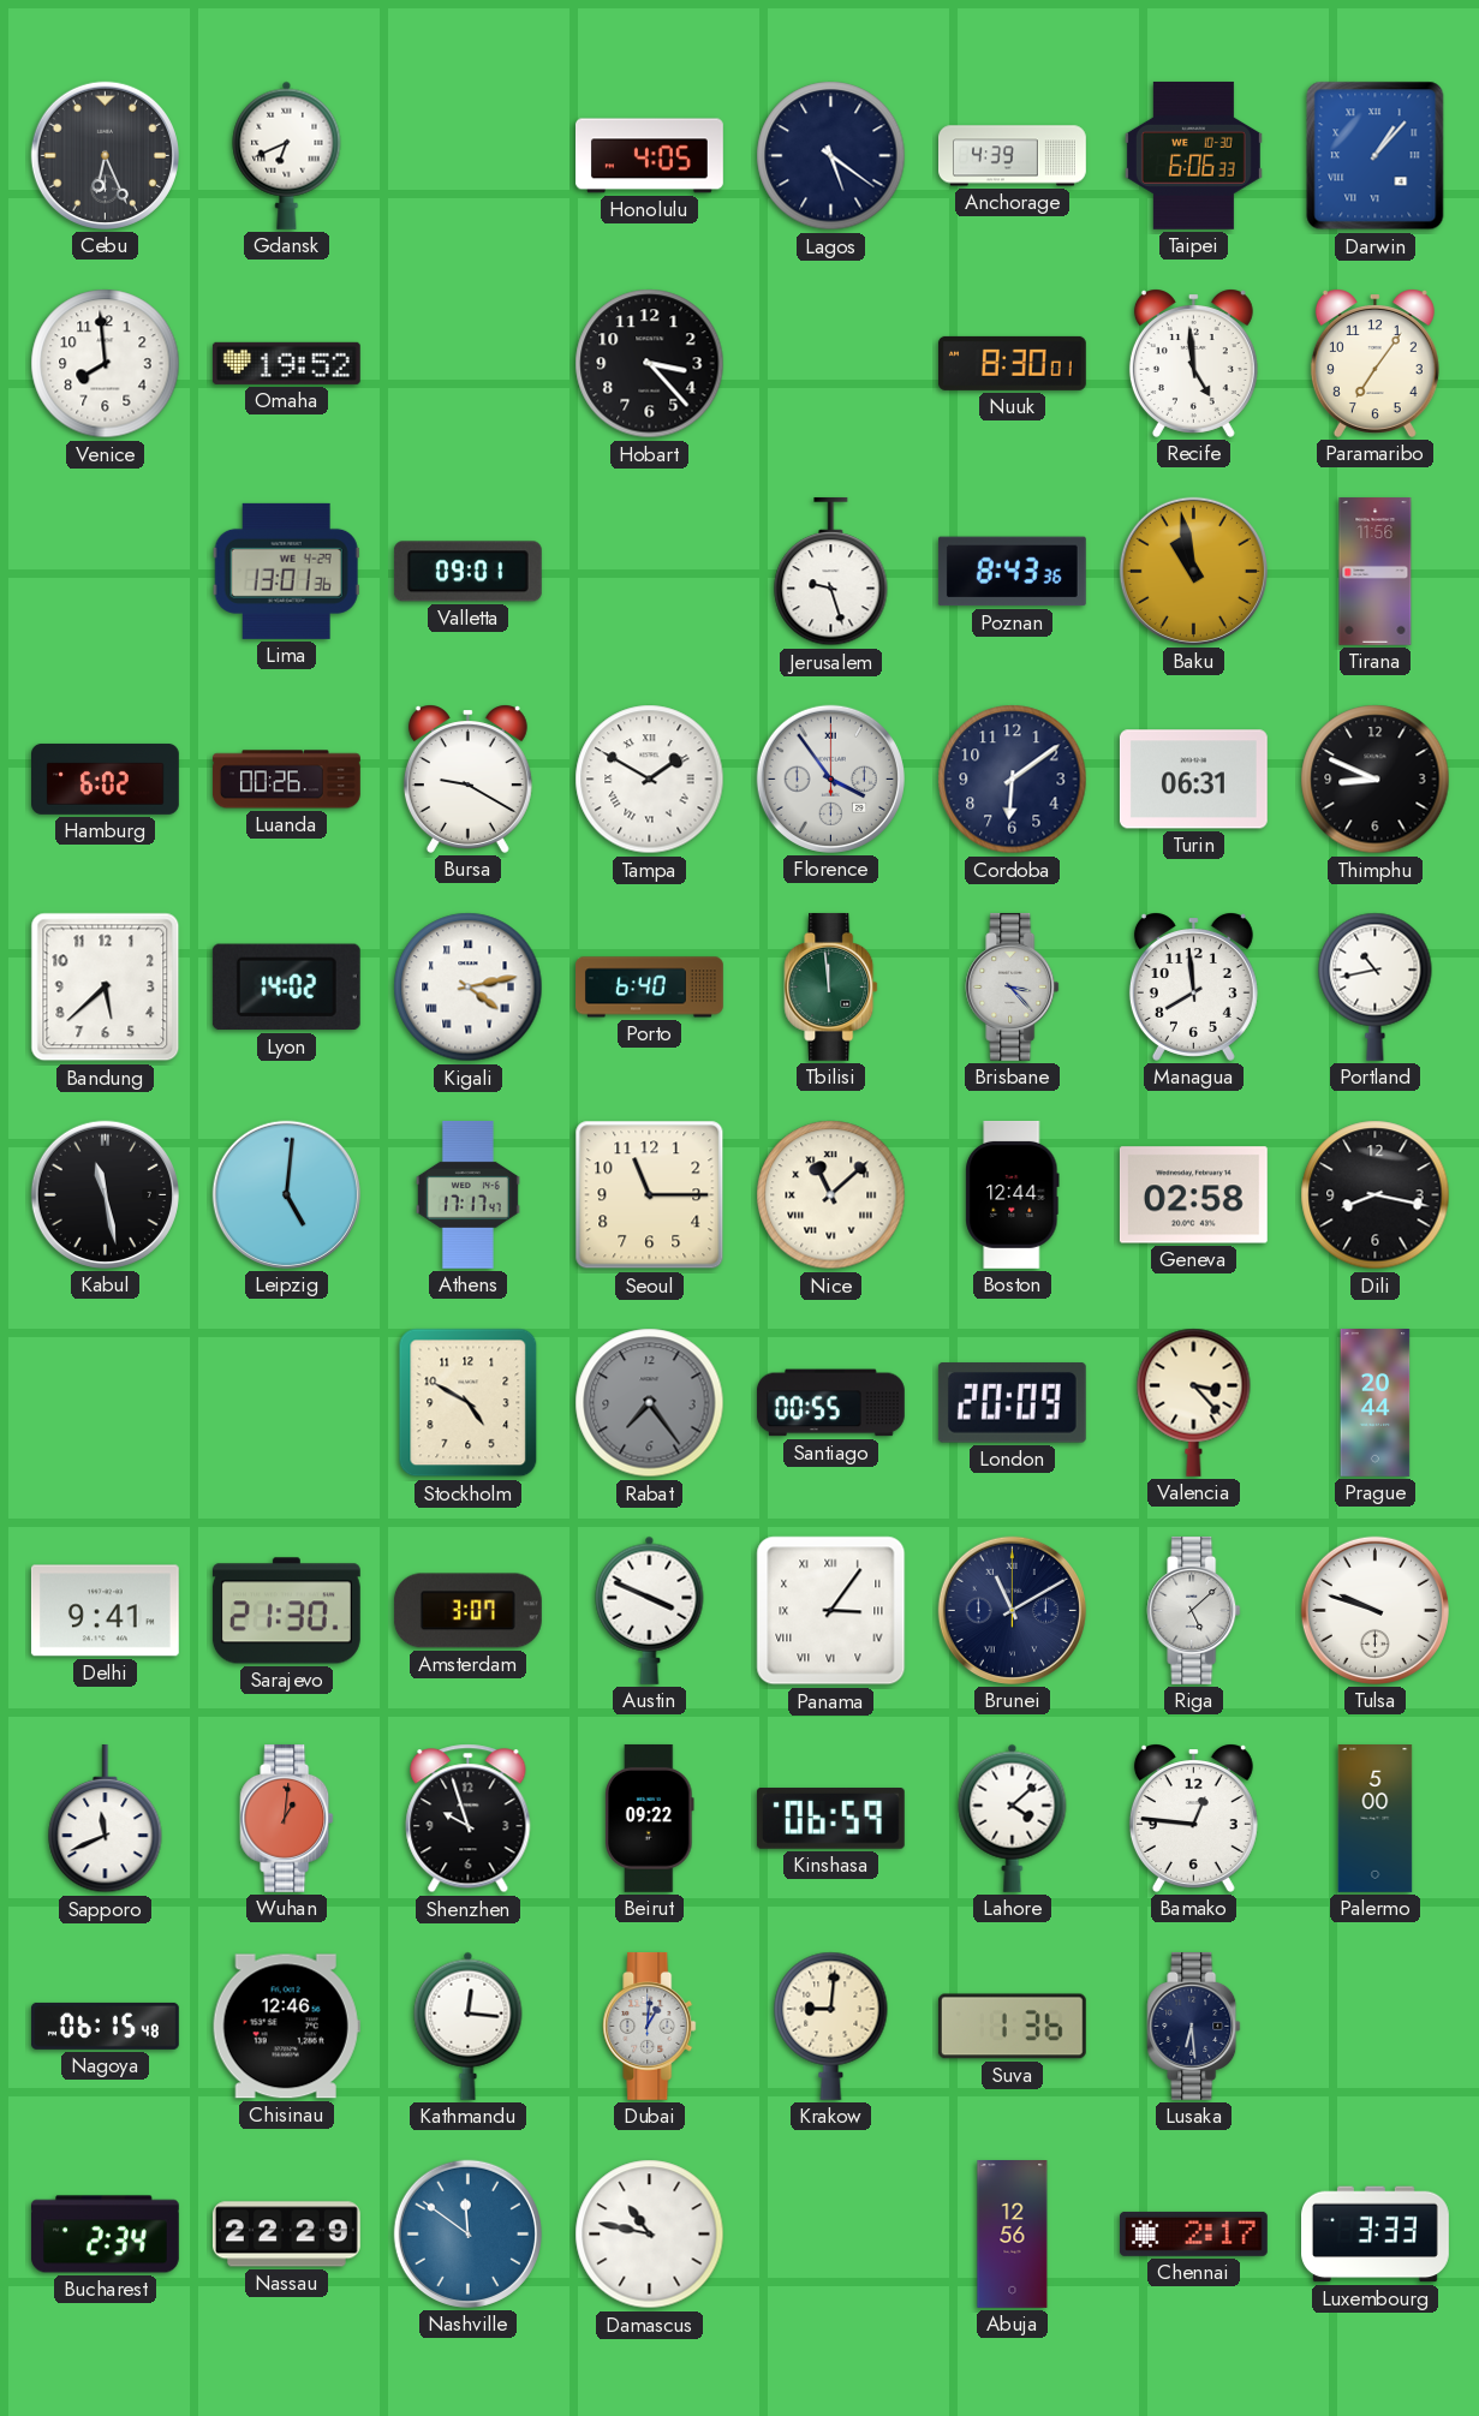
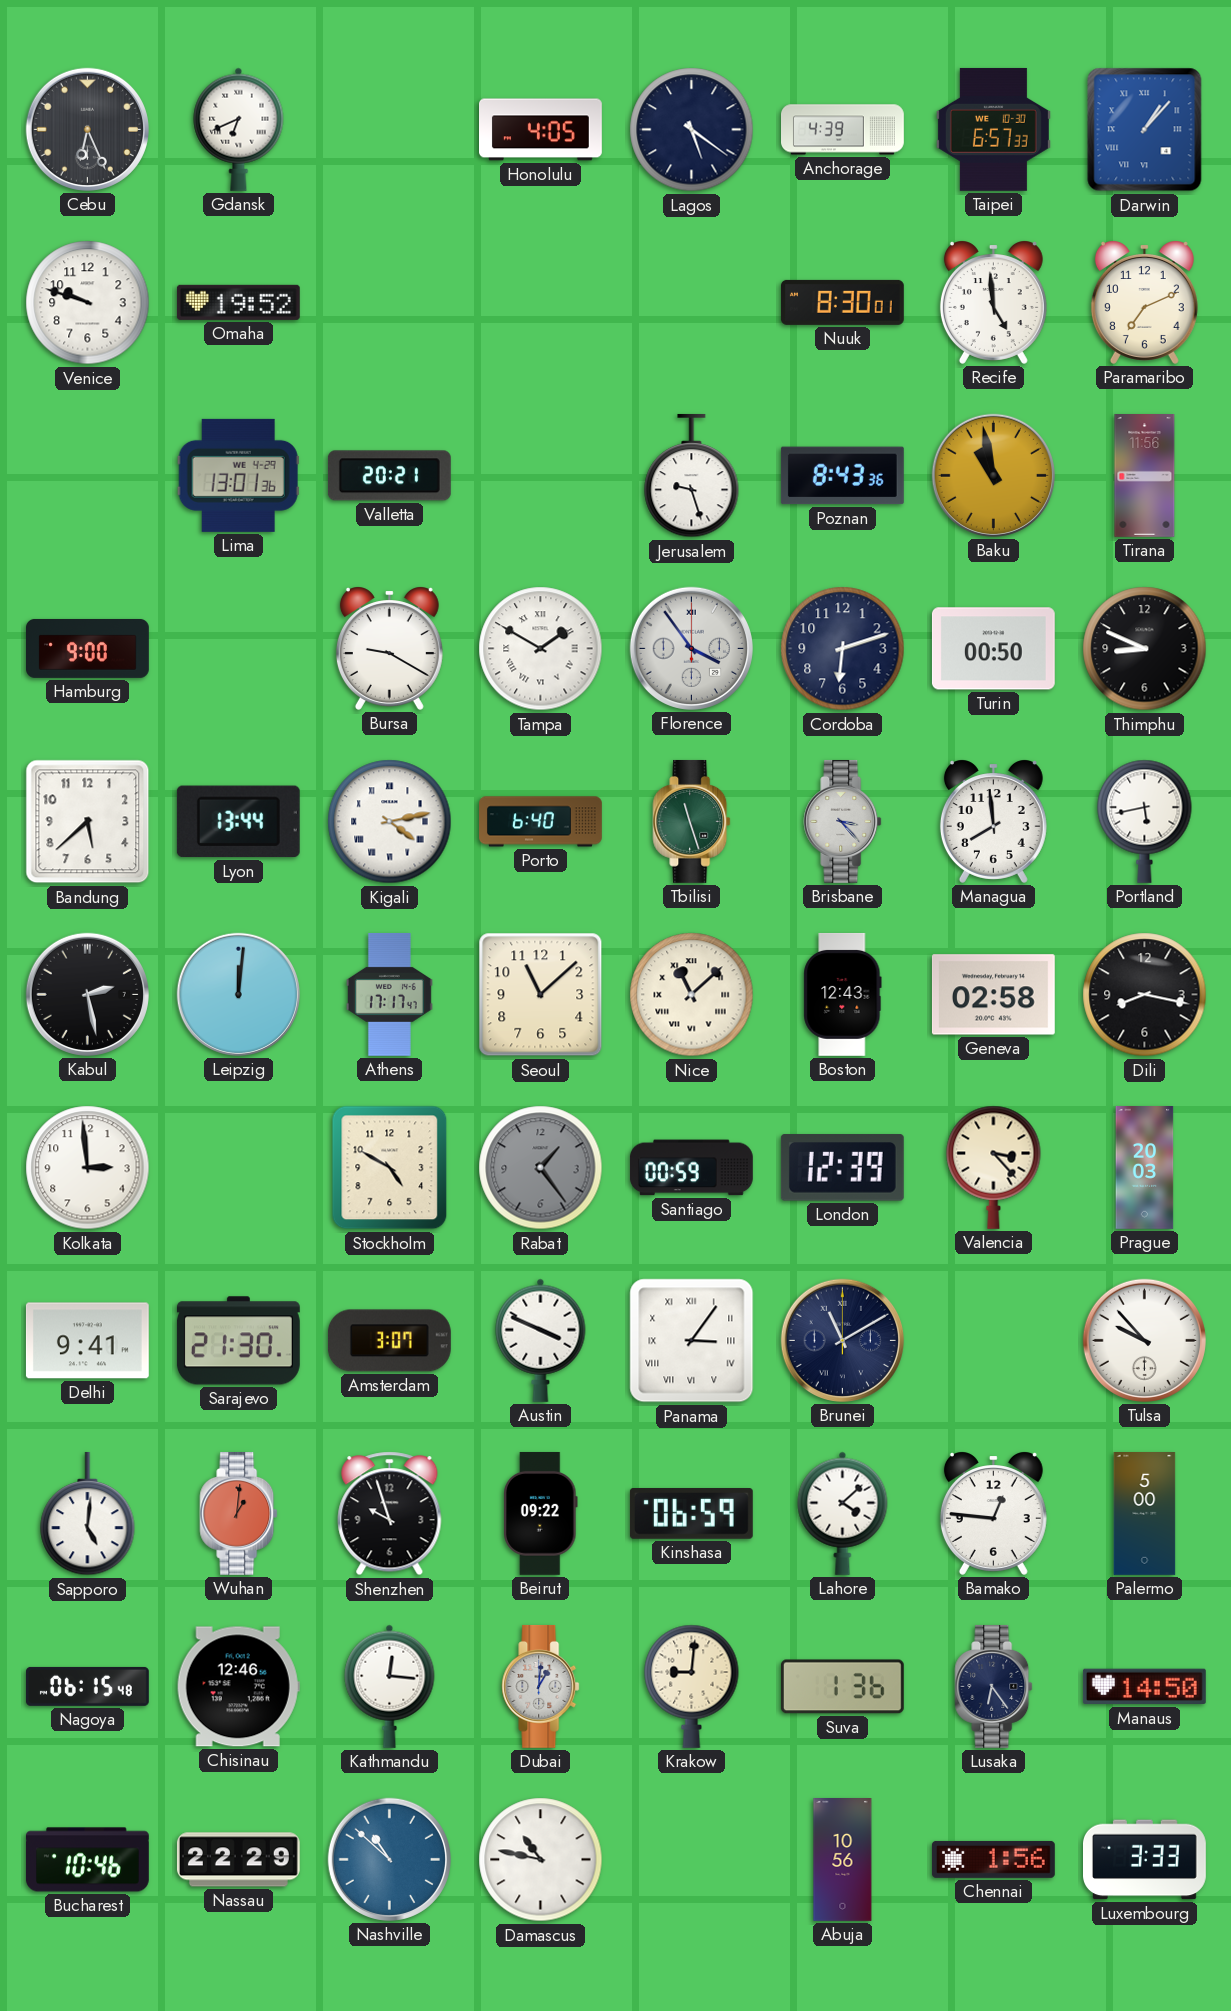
Taipei: 6:06 -> 6:57
Venice: 7:59 -> 9:48
Hobart: 3:23 -> none
Paramaribo: 7:06 -> 7:11
Valletta: 09:01 -> 20:21
Hamburg: 6:02 -> 9:00
Luanda: 00:26 -> none
Cordoba: 6:09 -> 6:12
Turin: 06:31 -> 00:50
Lyon: 14:02 -> 13:44
Tbilisi: 11:59 -> 11:27
Portland: 10:43 -> 5:43
Kabul: 11:28 -> 2:28
Leipzig: 5:01 -> 12:01
Seoul: 11:15 -> 11:08
Boston: 12:44 -> 12:43
Kolkata: none -> 2:59
Rabat: 7:24 -> 1:24
Santiago: 00:55 -> 00:59
London: 20:09 -> 12:39
Prague: 20:44 -> 20:03
Riga: 5:08 -> none
Tulsa: 9:48 -> 9:53
Sapporo: 11:41 -> 5:01
Lusaka: 6:29 -> 6:24
Manaus: none -> 14:50
Bucharest: 2:34 -> 10:46
Nashville: 11:51 -> 10:52
Abuja: 12:56 -> 10:56
Chennai: 2:17 -> 1:56
